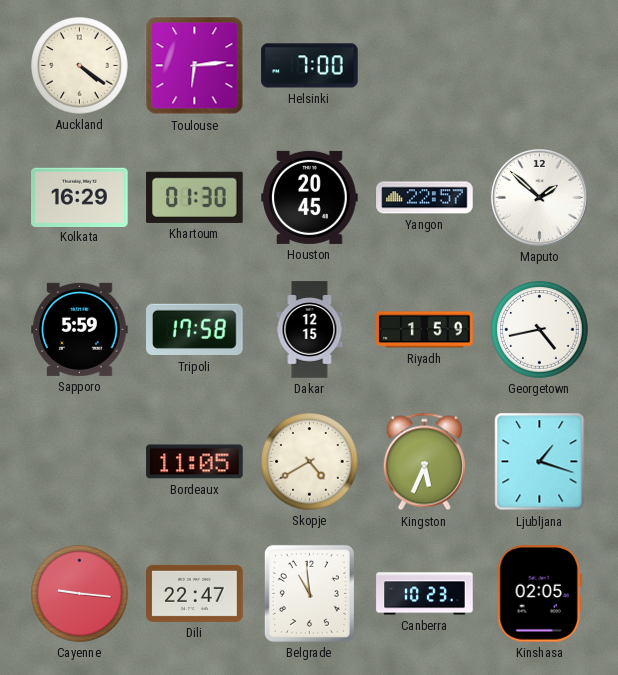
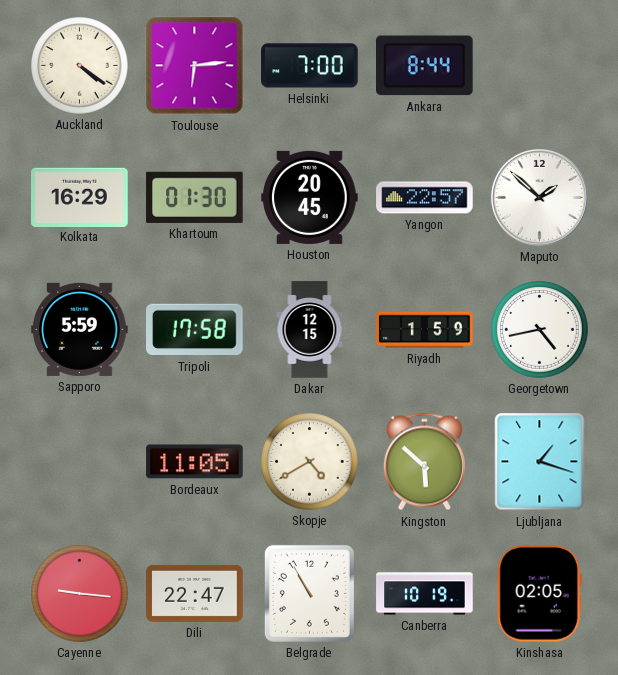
Ankara: none -> 8:44
Kingston: 5:34 -> 5:52
Belgrade: 10:59 -> 10:55
Canberra: 10:23 -> 10:19
